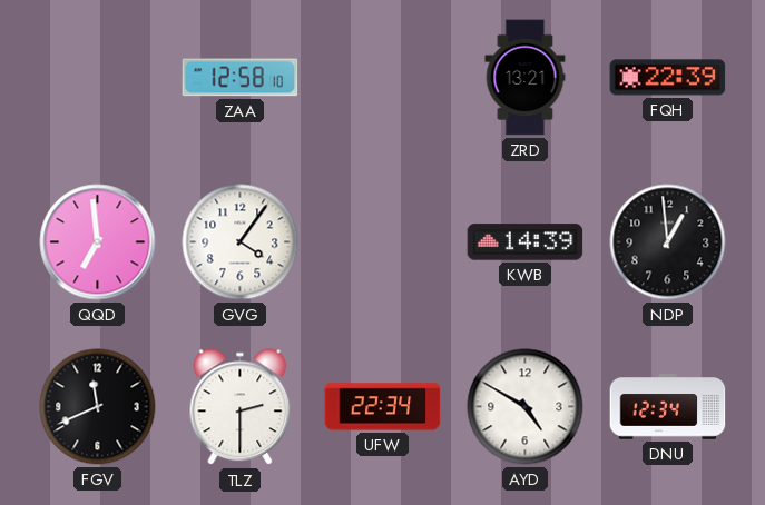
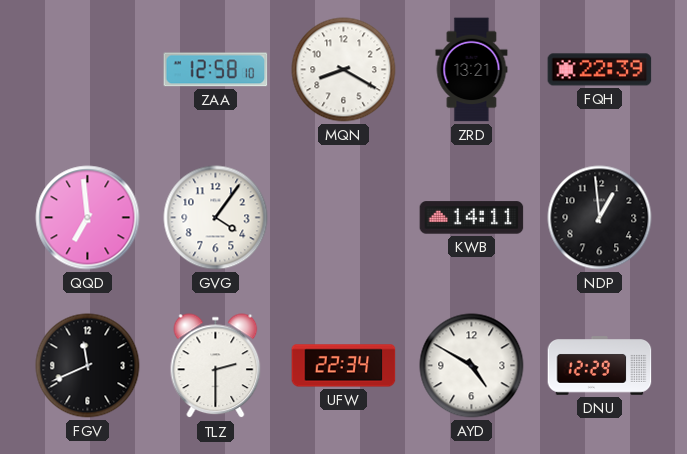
MQN: none -> 8:20
KWB: 14:39 -> 14:11
DNU: 12:34 -> 12:29
